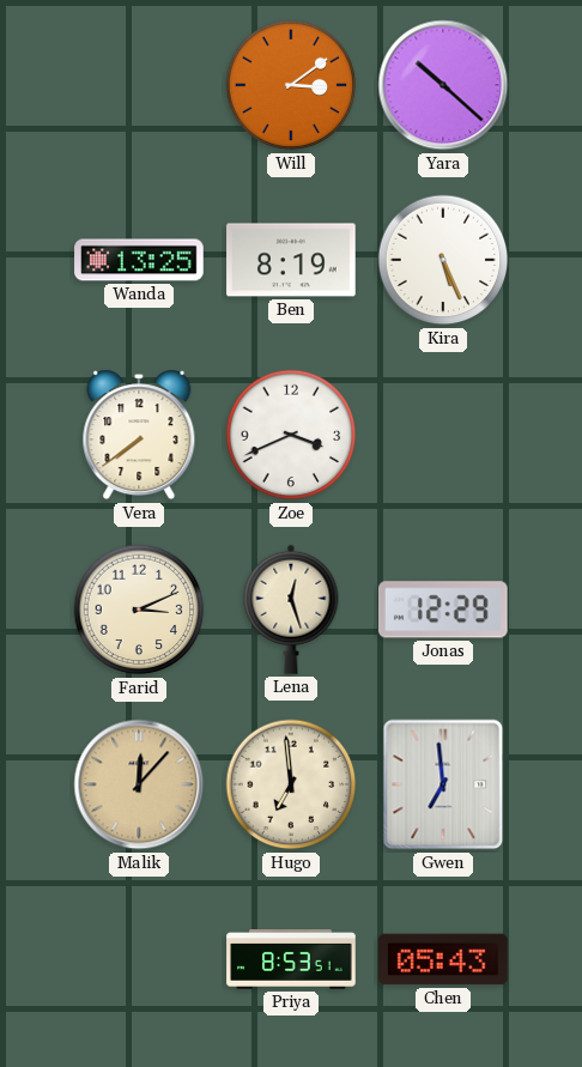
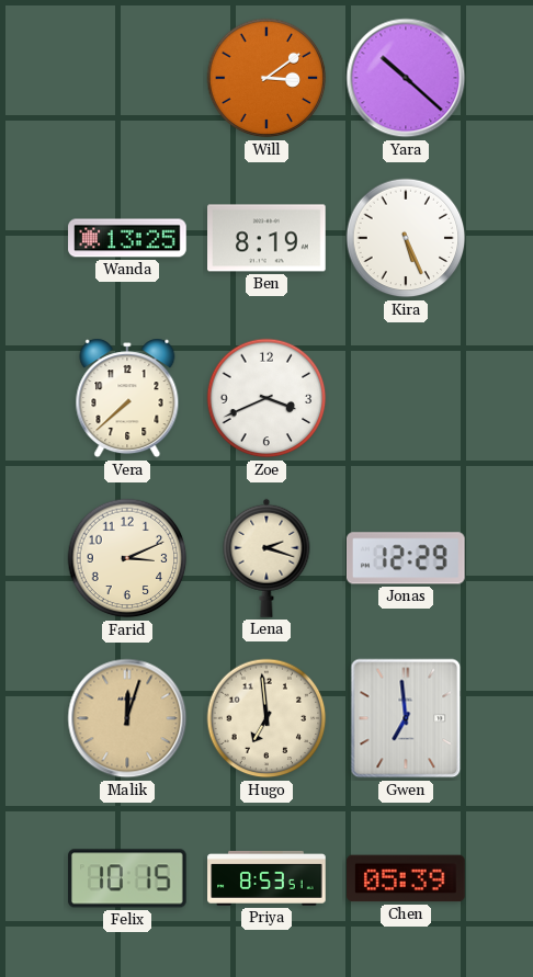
Vera: 7:39 -> 7:38
Lena: 12:27 -> 2:18
Malik: 12:07 -> 12:03
Felix: none -> 10:15
Chen: 05:43 -> 05:39
